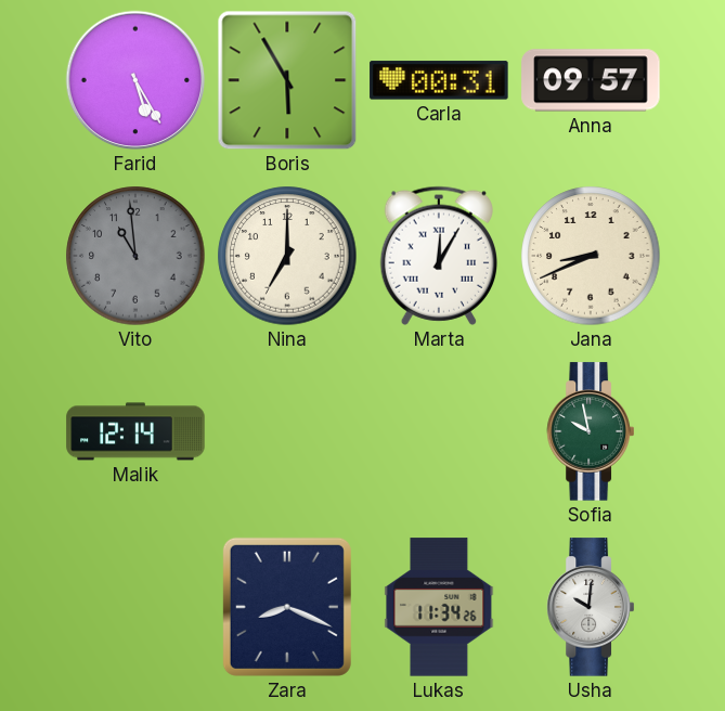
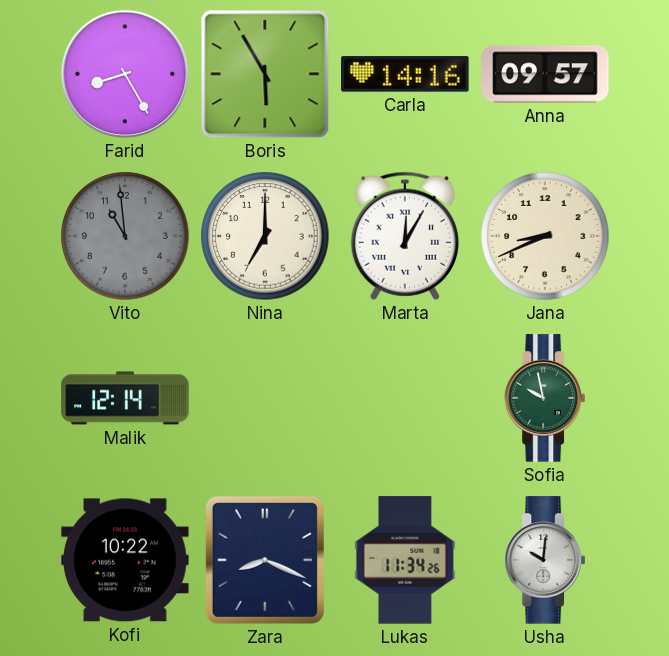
Farid: 5:25 -> 8:25
Carla: 00:31 -> 14:16
Kofi: none -> 10:22
